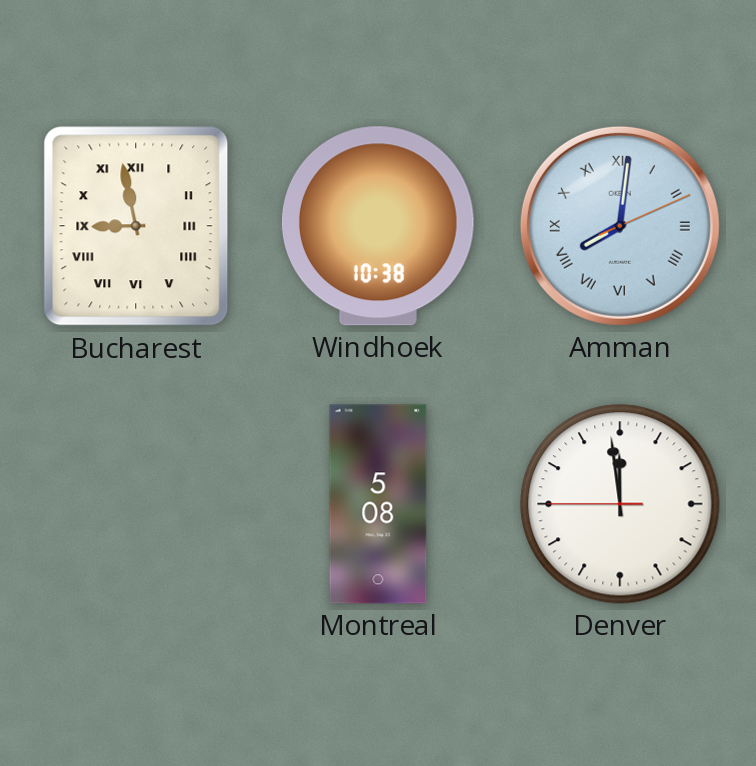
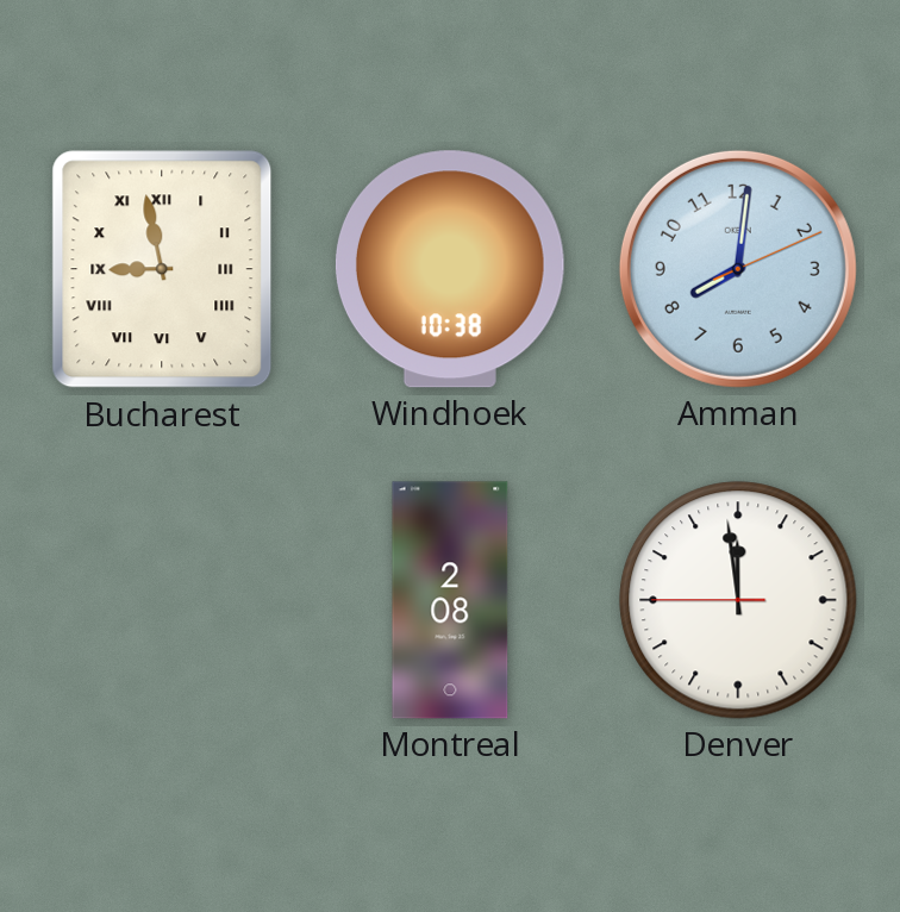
Amman numerals: Roman -> Arabic
Montreal: 5:08 -> 2:08
